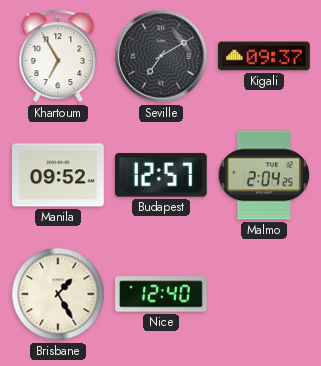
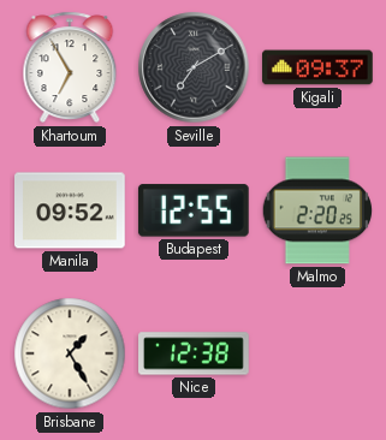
Budapest: 12:57 -> 12:55
Malmo: 2:04 -> 2:20
Nice: 12:40 -> 12:38
